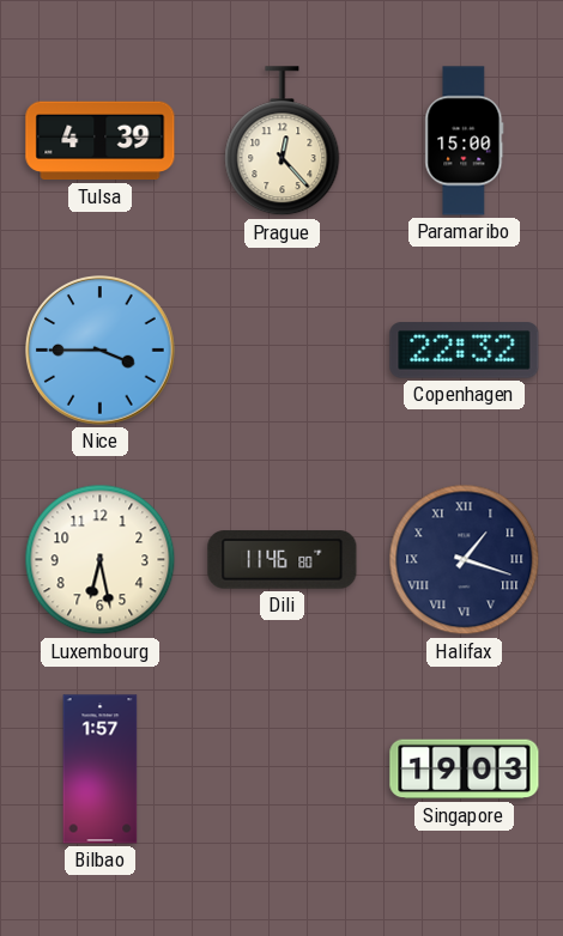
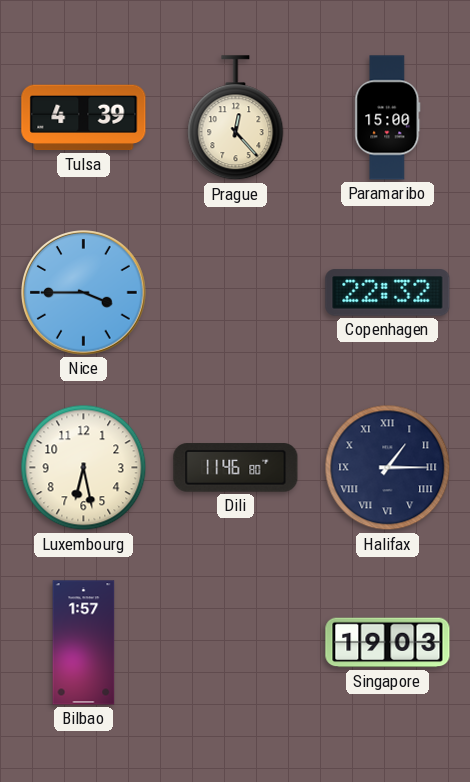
Halifax: 1:18 -> 1:15
